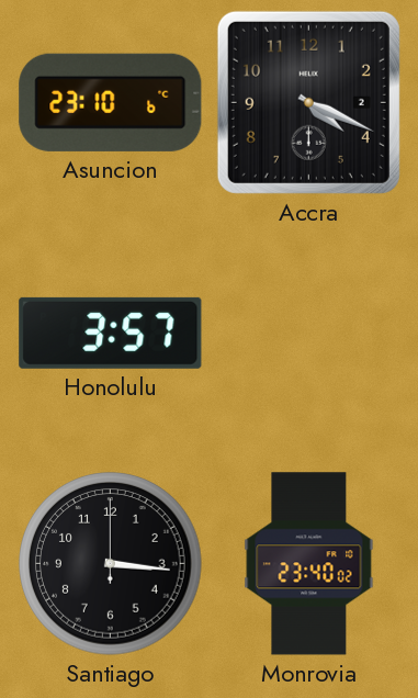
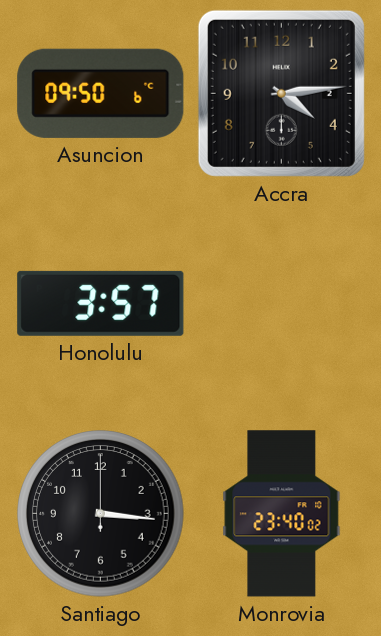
Asuncion: 23:10 -> 09:50
Accra: 4:19 -> 4:14
